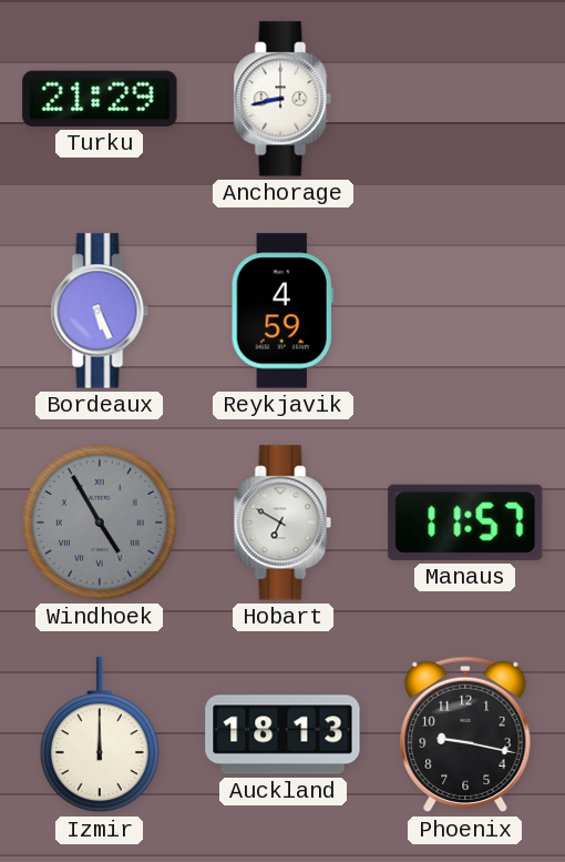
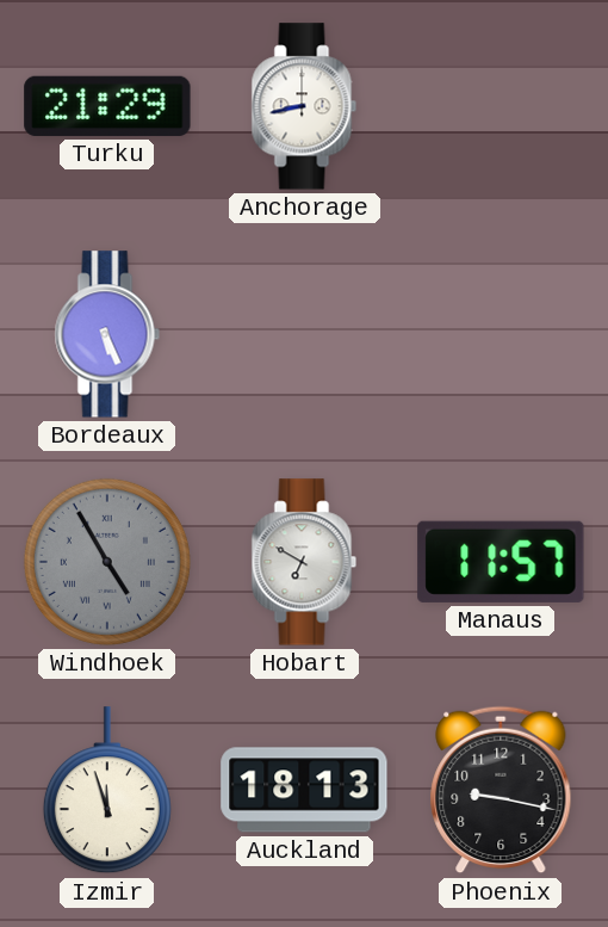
Reykjavik: 4:59 -> none
Izmir: 12:00 -> 11:57
